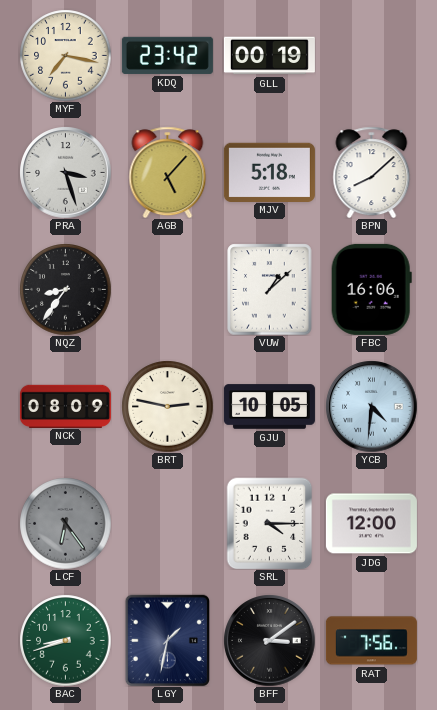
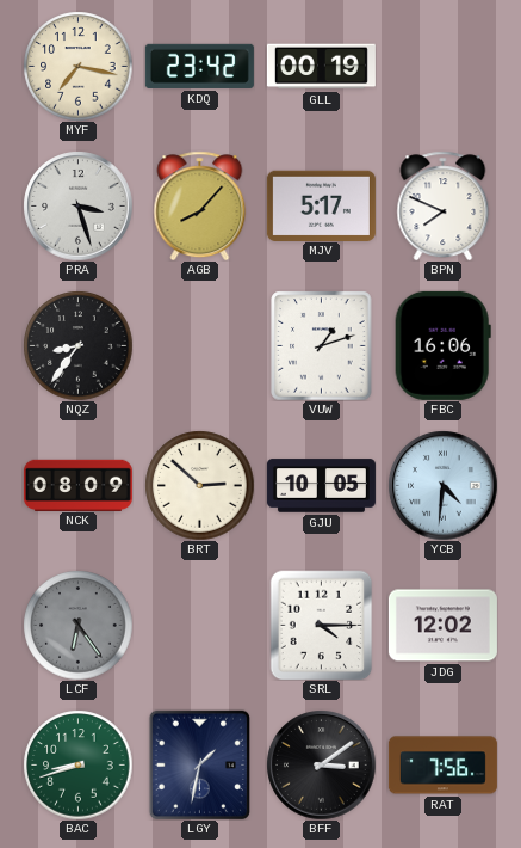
AGB: 5:07 -> 8:07
MJV: 5:18 -> 5:17
BPN: 8:08 -> 7:49
VUW: 1:08 -> 1:12
BRT: 2:47 -> 2:52
JDG: 12:00 -> 12:02
